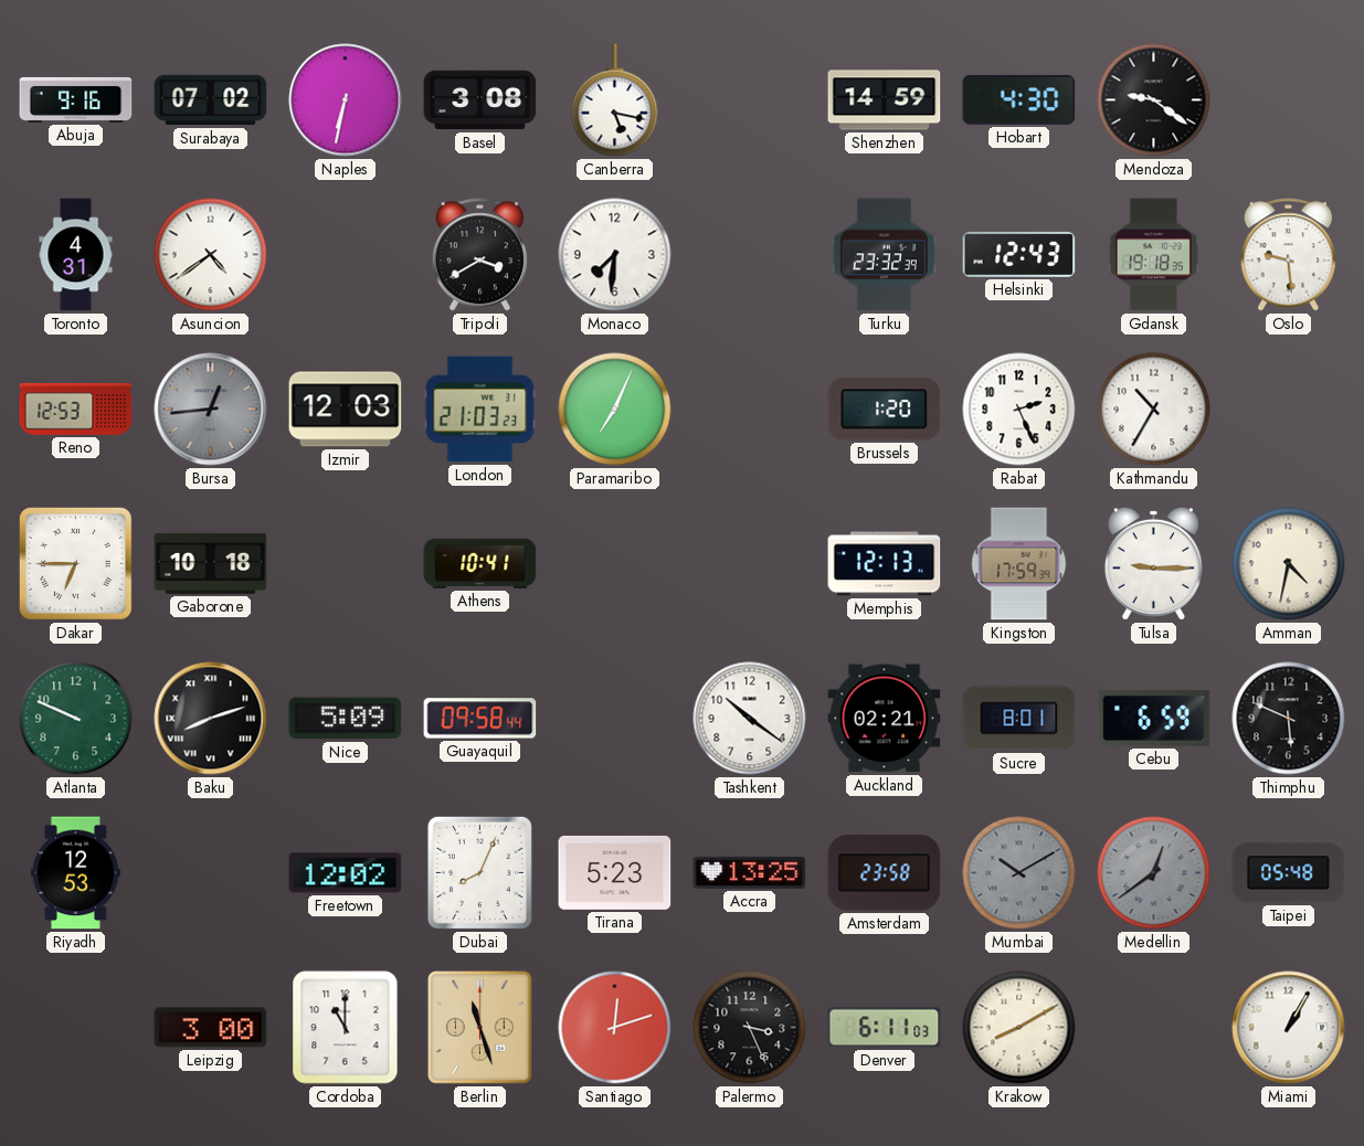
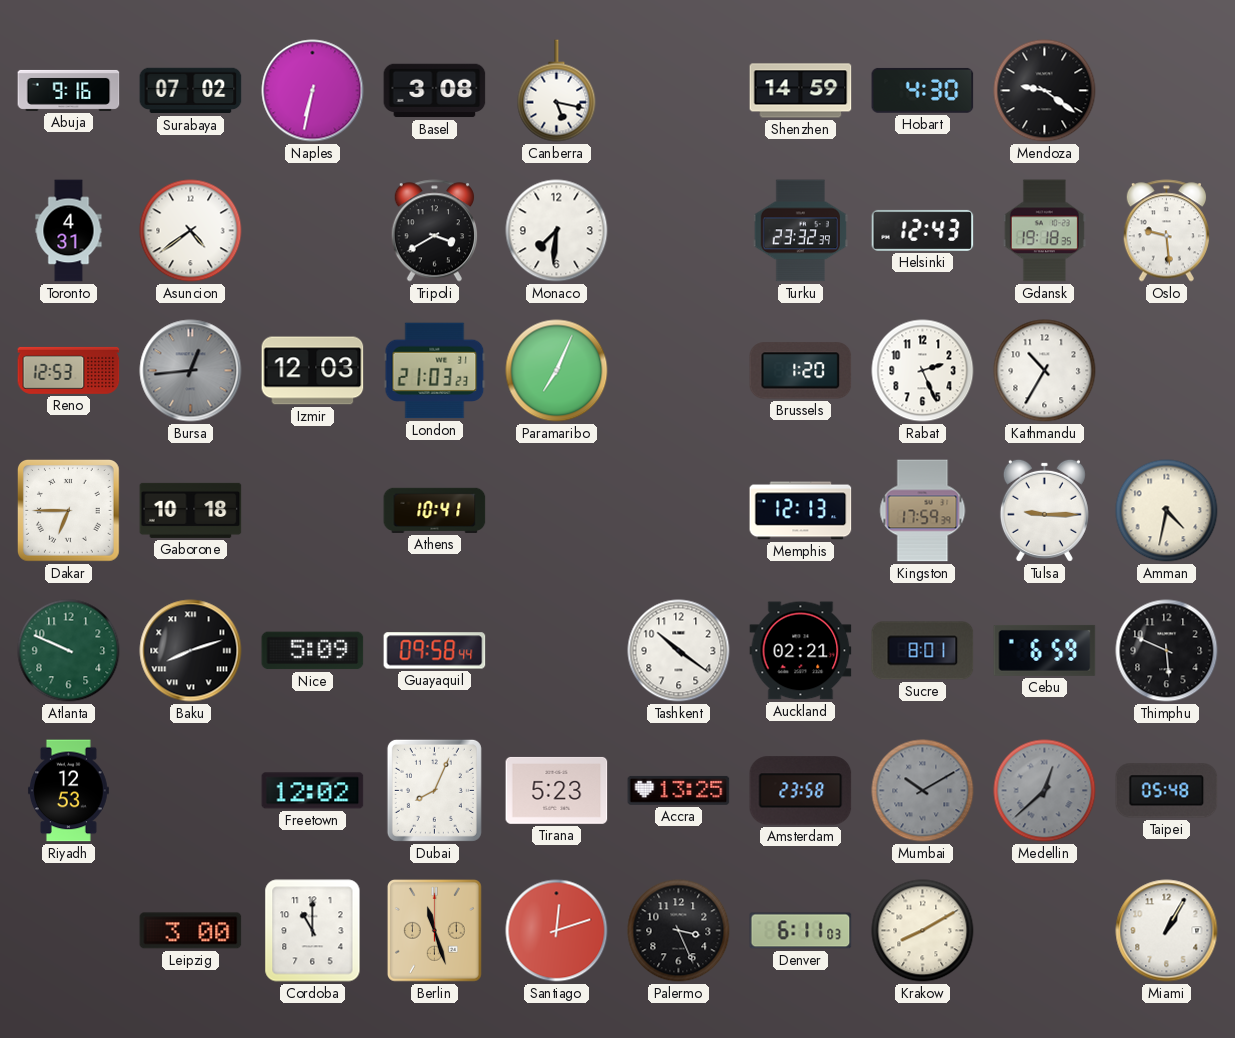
Medellin: 12:39 -> 12:38
